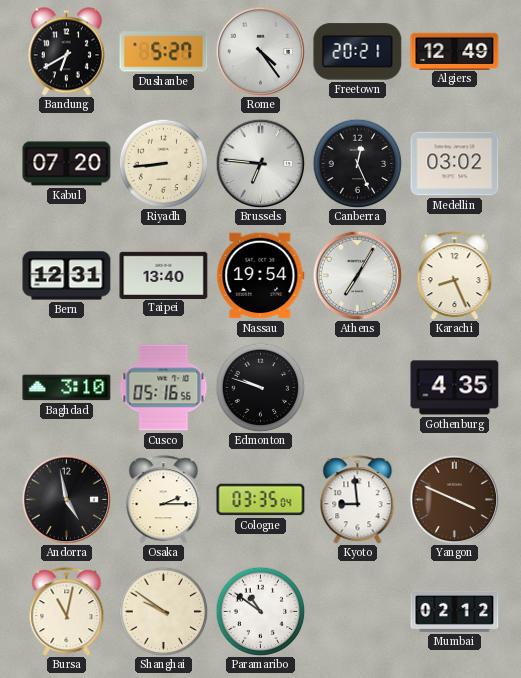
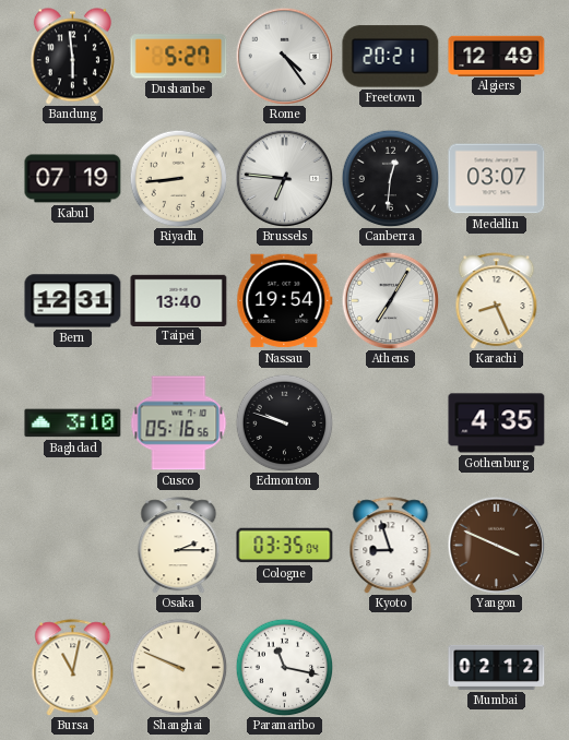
Bandung: 6:40 -> 5:59
Kabul: 07:20 -> 07:19
Canberra: 12:26 -> 12:31
Medellin: 03:02 -> 03:07
Andorra: 4:58 -> none
Kyoto: 8:59 -> 8:57
Shanghai: 9:51 -> 9:49
Paramaribo: 10:51 -> 11:17
